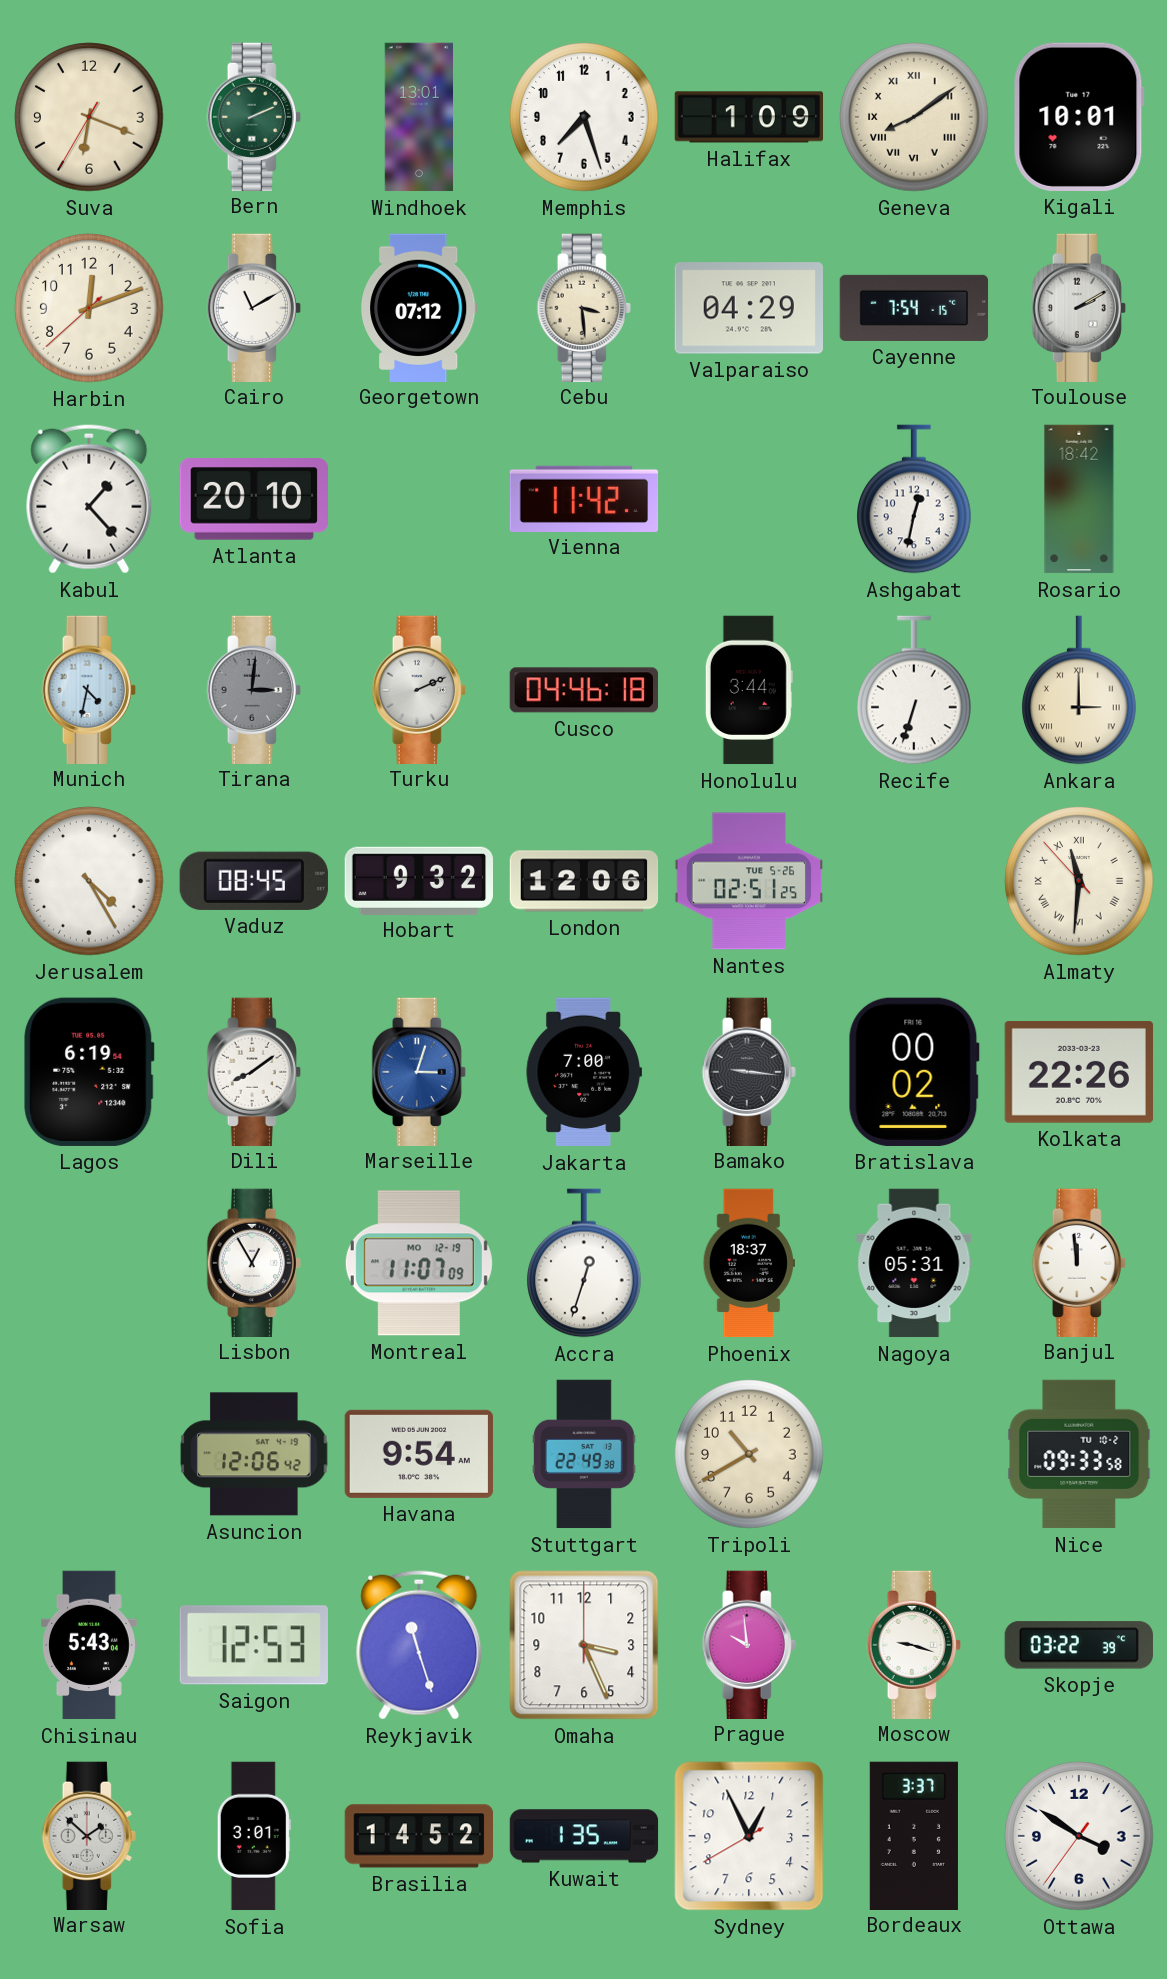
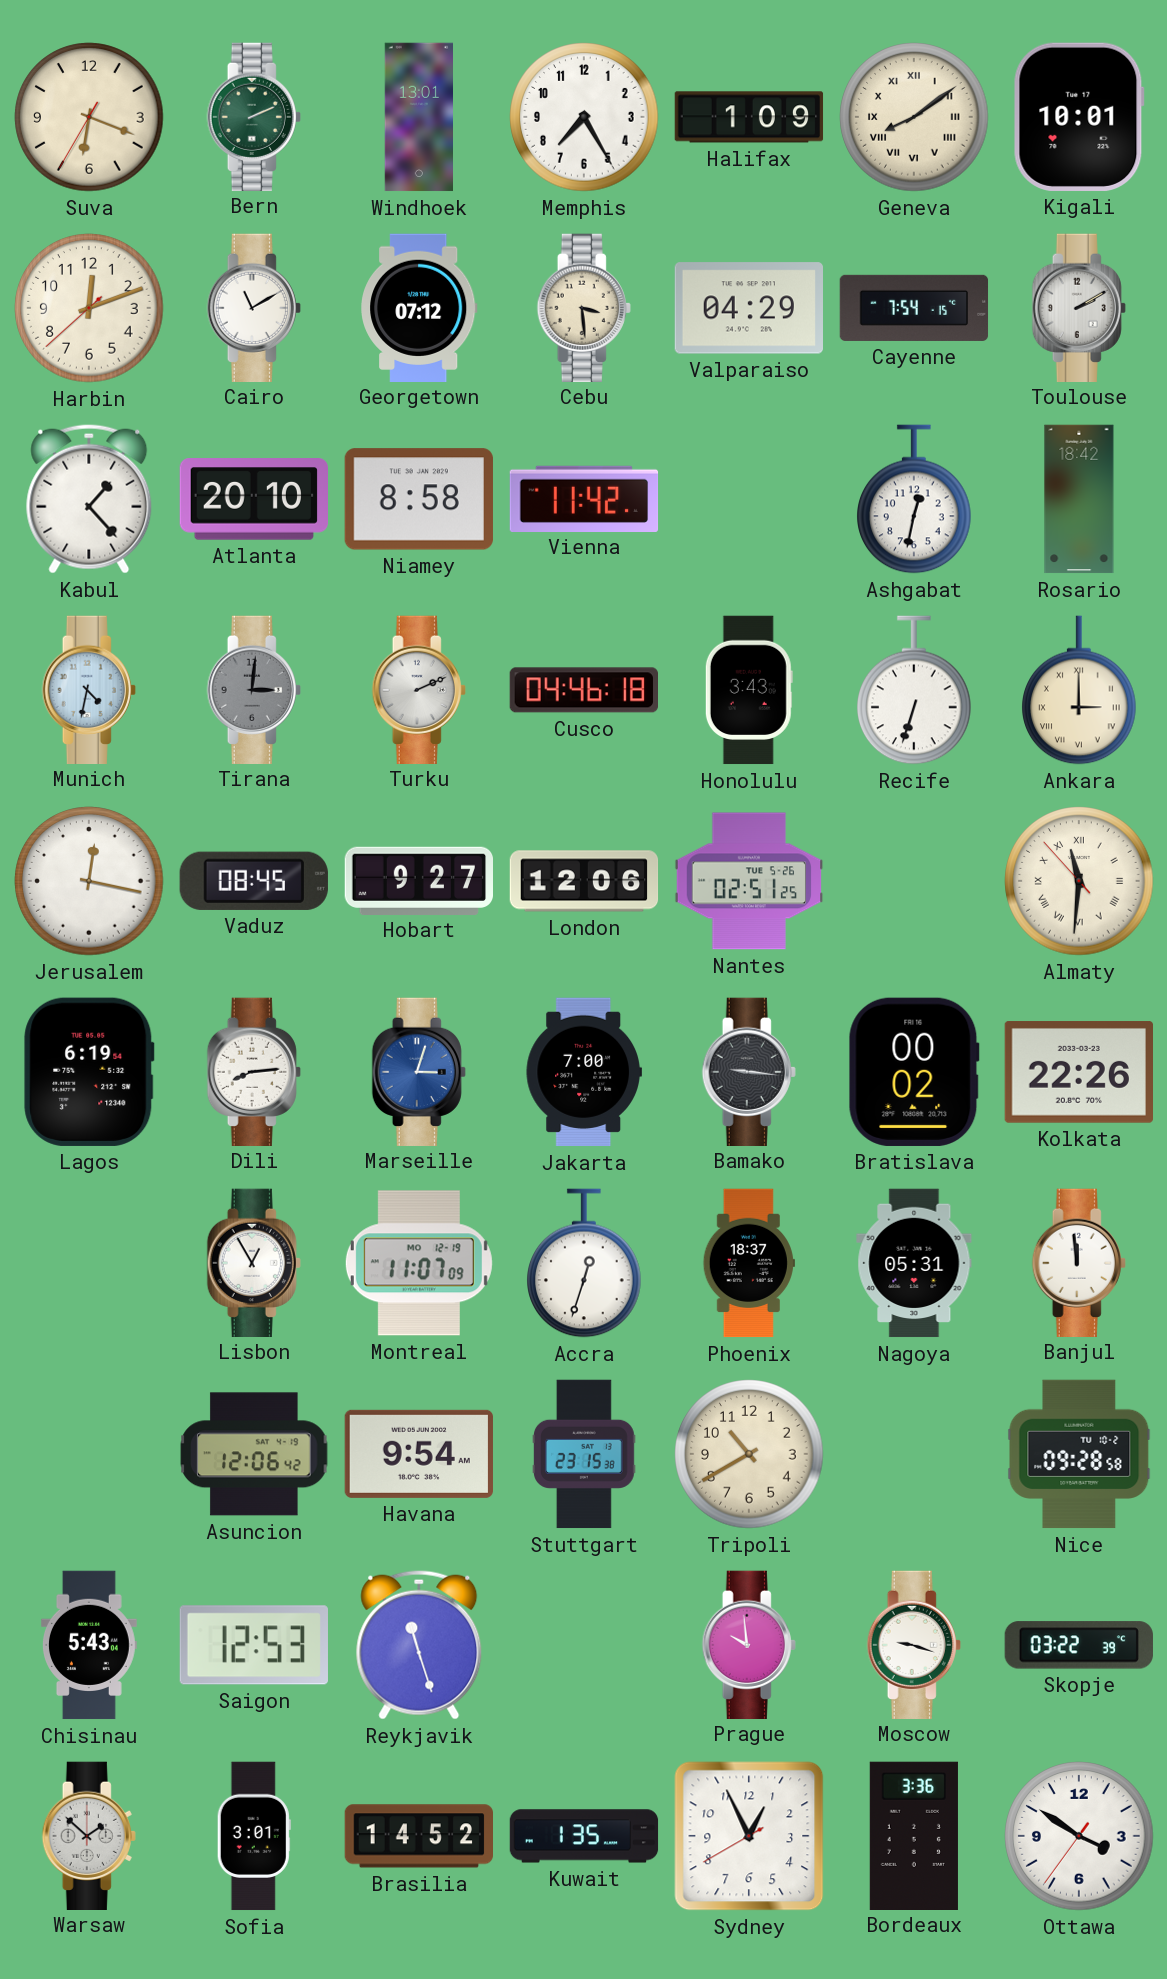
Memphis: 7:27 -> 7:25
Niamey: none -> 8:58
Honolulu: 3:44 -> 3:43
Jerusalem: 4:25 -> 12:17
Hobart: 9:32 -> 9:27
Dili: 8:09 -> 8:14
Stuttgart: 22:49 -> 23:15
Nice: 09:33 -> 09:28
Omaha: 3:26 -> none
Bordeaux: 3:37 -> 3:36
